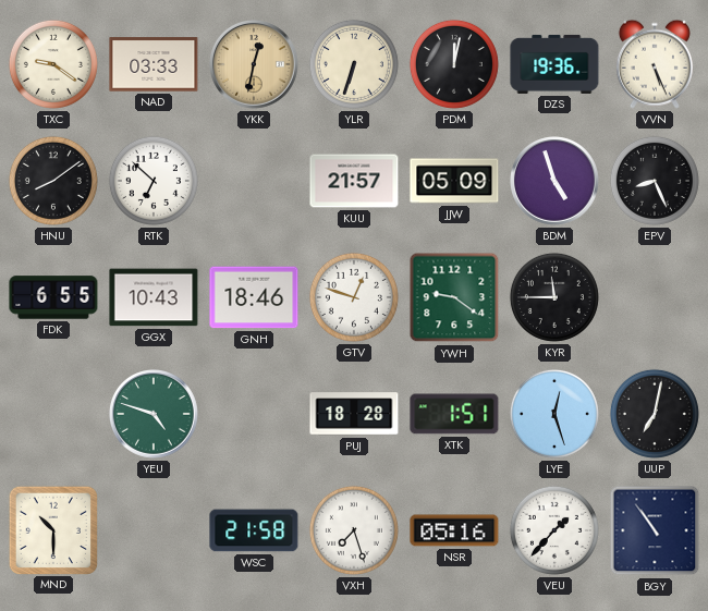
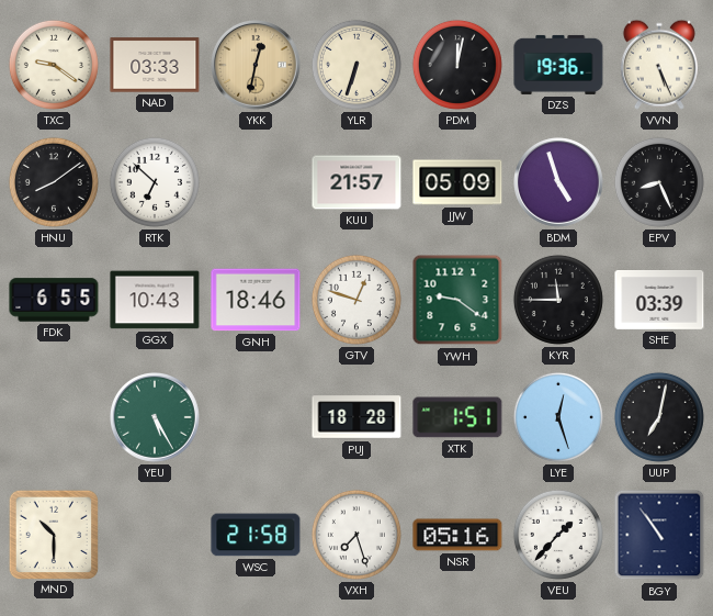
SHE: none -> 03:39
YEU: 4:48 -> 5:25
